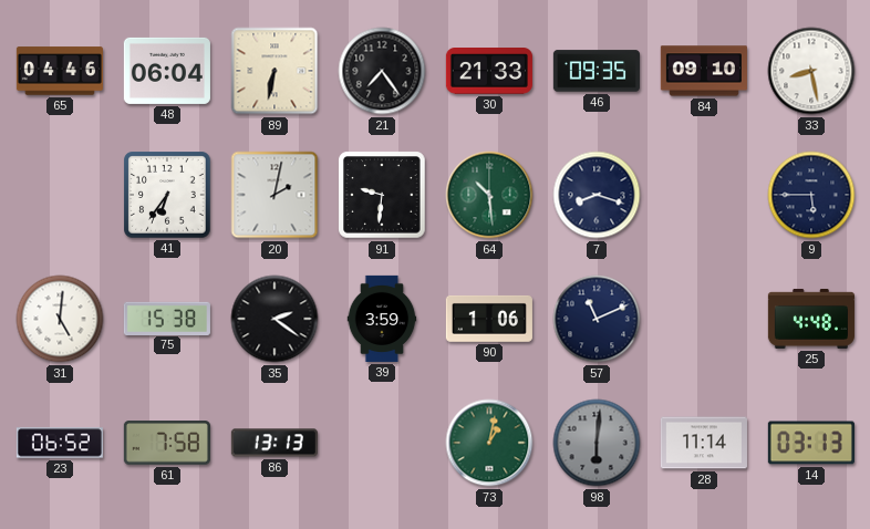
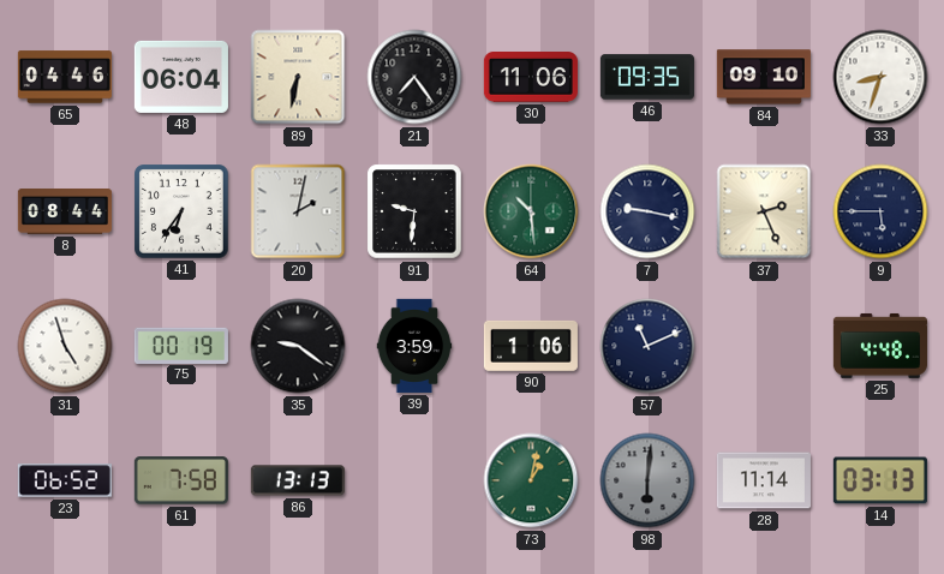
30: 21:33 -> 11:06
33: 8:28 -> 8:33
8: none -> 08:44
7: 8:18 -> 9:17
37: none -> 2:26
31: 5:01 -> 4:57
75: 15:38 -> 00:19
35: 2:21 -> 9:21
